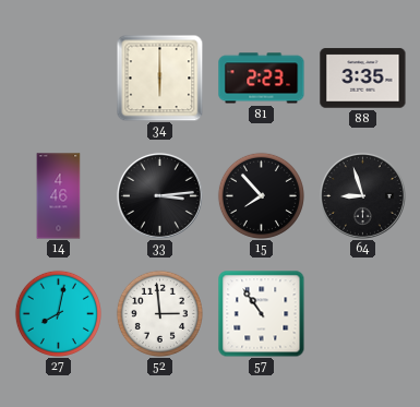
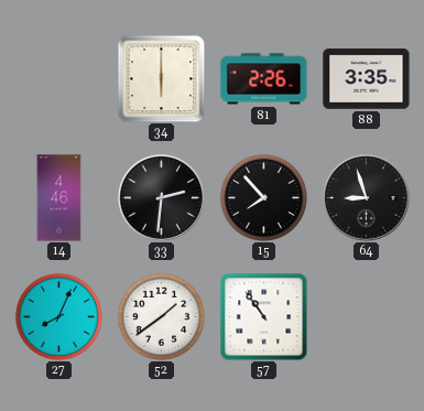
81: 2:23 -> 2:26
33: 3:14 -> 2:31
27: 8:02 -> 8:04
52: 2:59 -> 1:39
